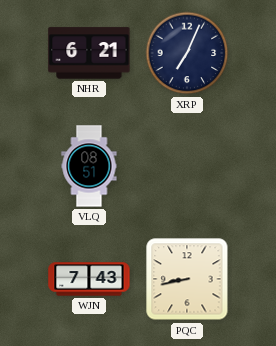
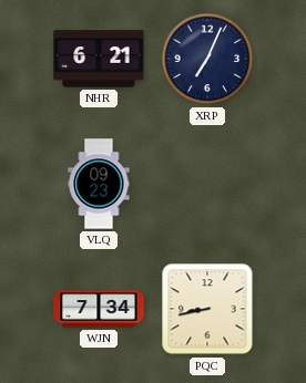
VLQ: 08:51 -> 09:23
WJN: 7:43 -> 7:34
